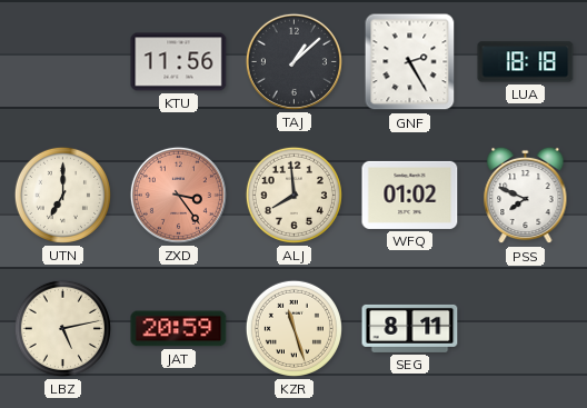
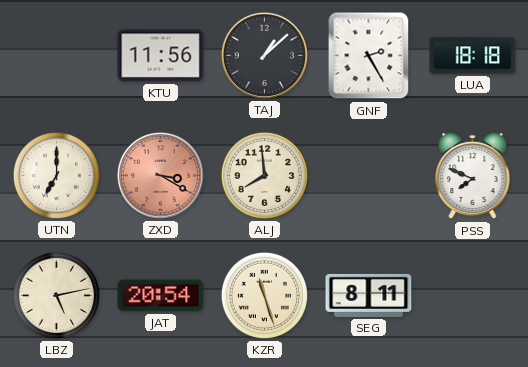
ZXD: 3:24 -> 3:20
WFQ: 01:02 -> none
JAT: 20:59 -> 20:54
